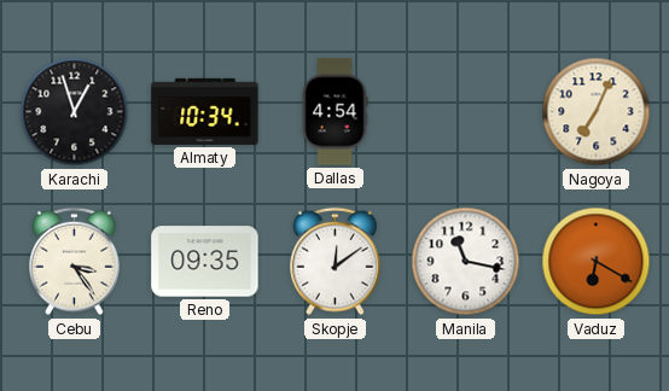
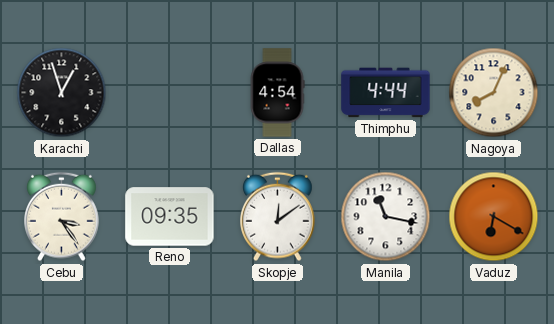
Almaty: 10:34 -> none
Thimphu: none -> 4:44
Nagoya: 7:04 -> 8:04
